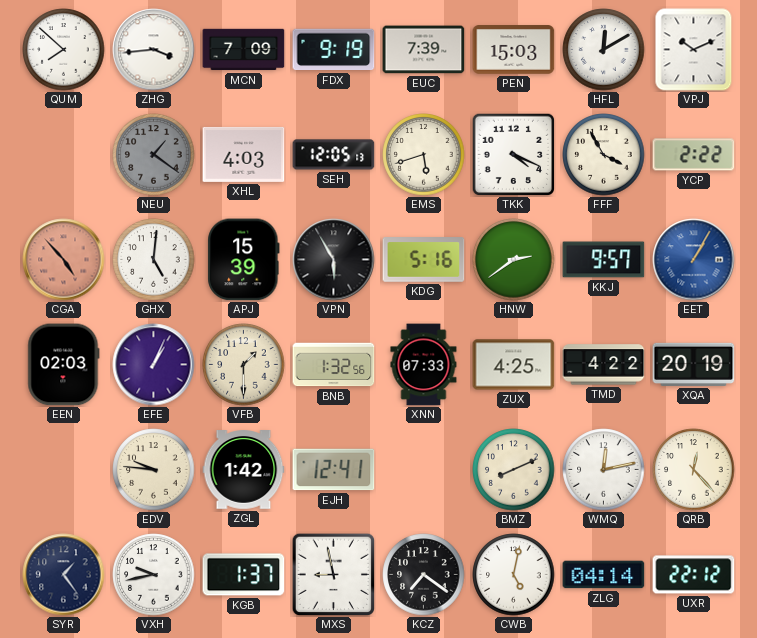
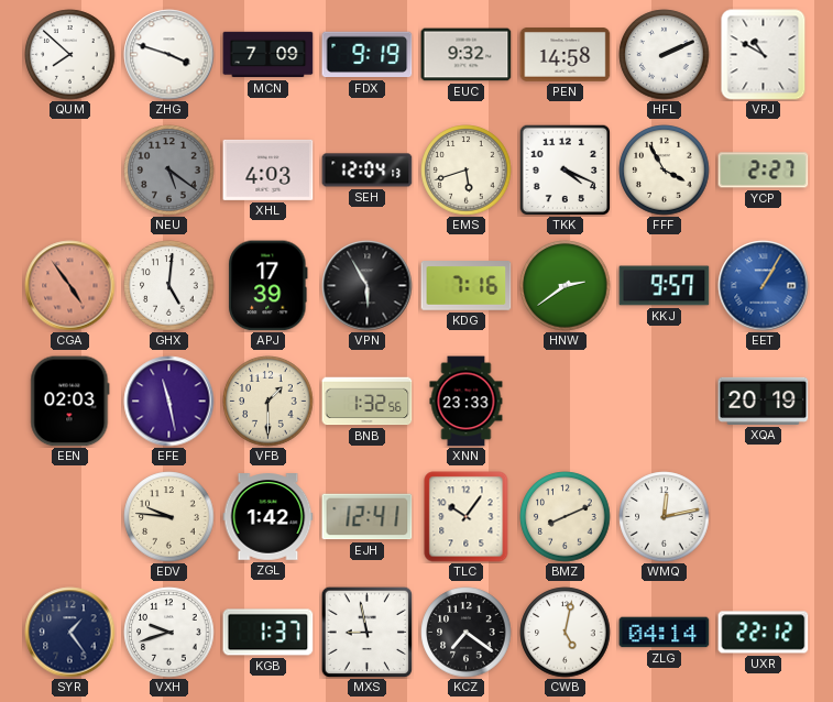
ZHG: 3:44 -> 3:48
EUC: 7:39 -> 9:32
PEN: 15:03 -> 14:58
HFL: 12:10 -> 2:11
VPJ: 10:11 -> 10:50
NEU: 1:21 -> 5:21
SEH: 12:05 -> 12:04
YCP: 2:22 -> 2:27
CGA: 4:53 -> 4:54
APJ: 15:39 -> 17:39
KDG: 5:16 -> 7:16
EFE: 1:04 -> 11:28
XNN: 07:33 -> 23:33
ZUX: 4:25 -> none
TMD: 4:22 -> none
TLC: none -> 10:06
QRB: 12:23 -> none
VXH: 9:43 -> 9:42
